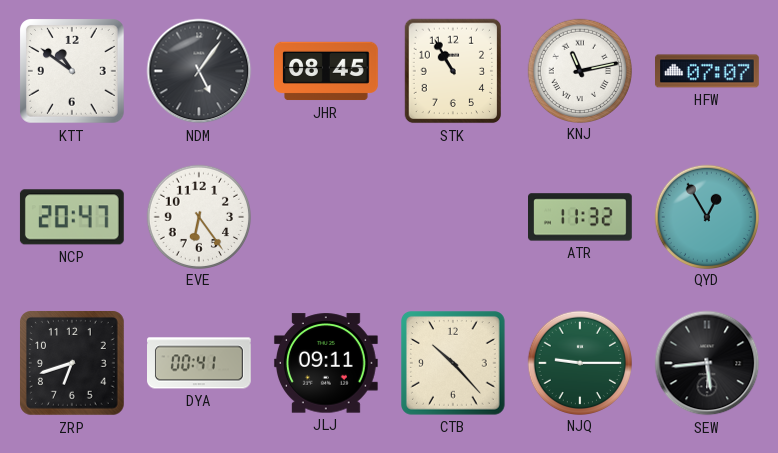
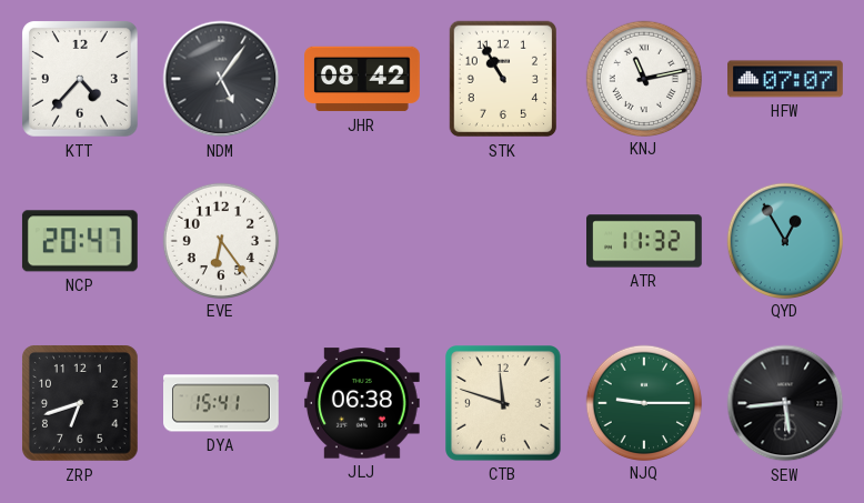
KTT: 10:51 -> 4:37
JHR: 08:45 -> 08:42
DYA: 00:41 -> 15:41
JLJ: 09:11 -> 06:38
CTB: 10:23 -> 11:48
